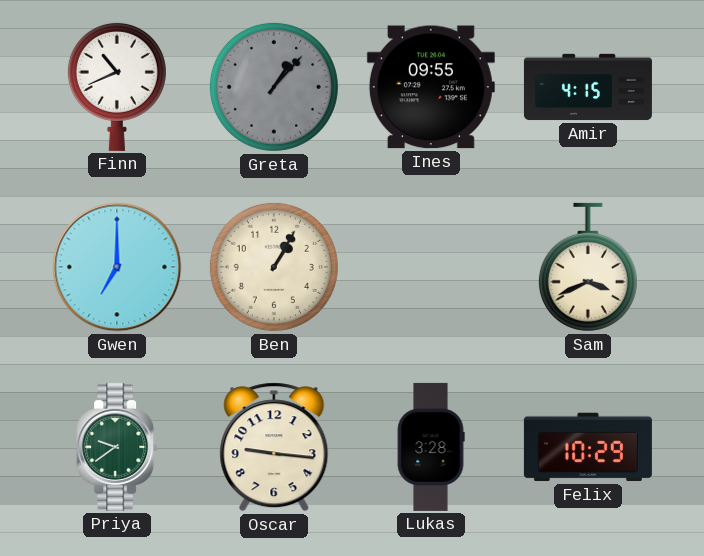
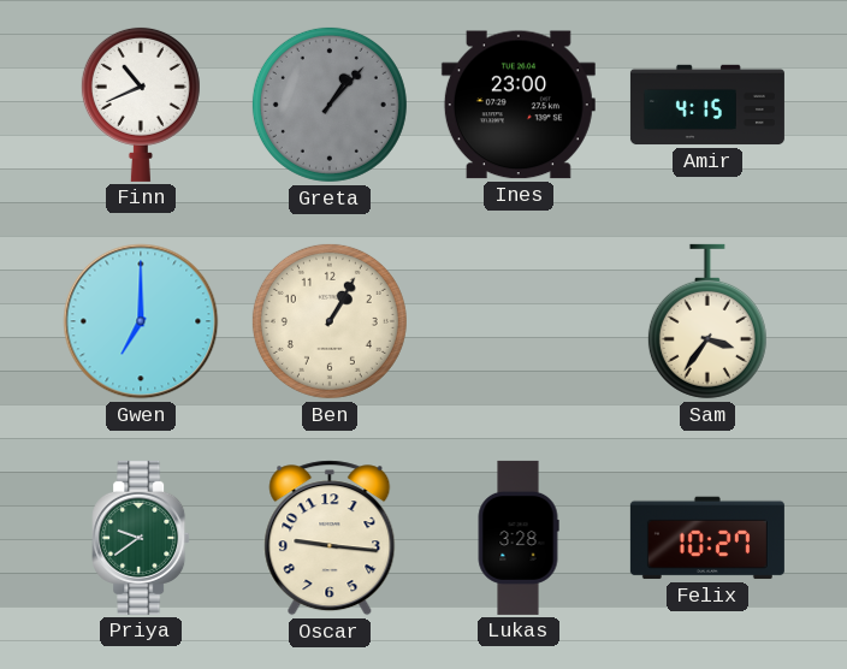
Ines: 09:55 -> 23:00
Sam: 3:41 -> 3:36
Felix: 10:29 -> 10:27
